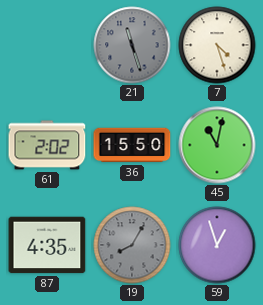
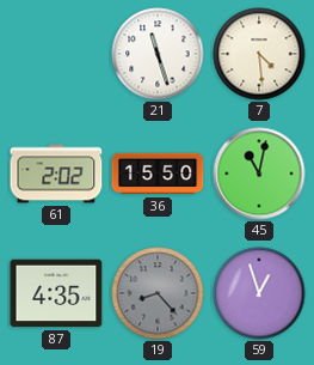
21 dial: grey -> white
7: 4:27 -> 4:29
19: 8:05 -> 8:23
